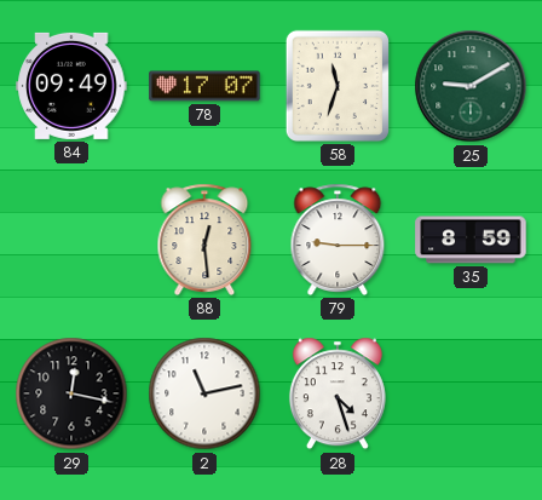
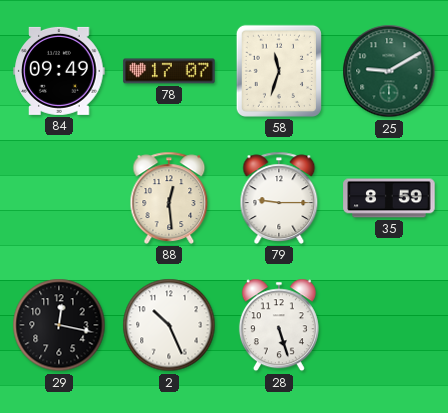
2: 11:13 -> 10:26
28: 4:27 -> 5:27
